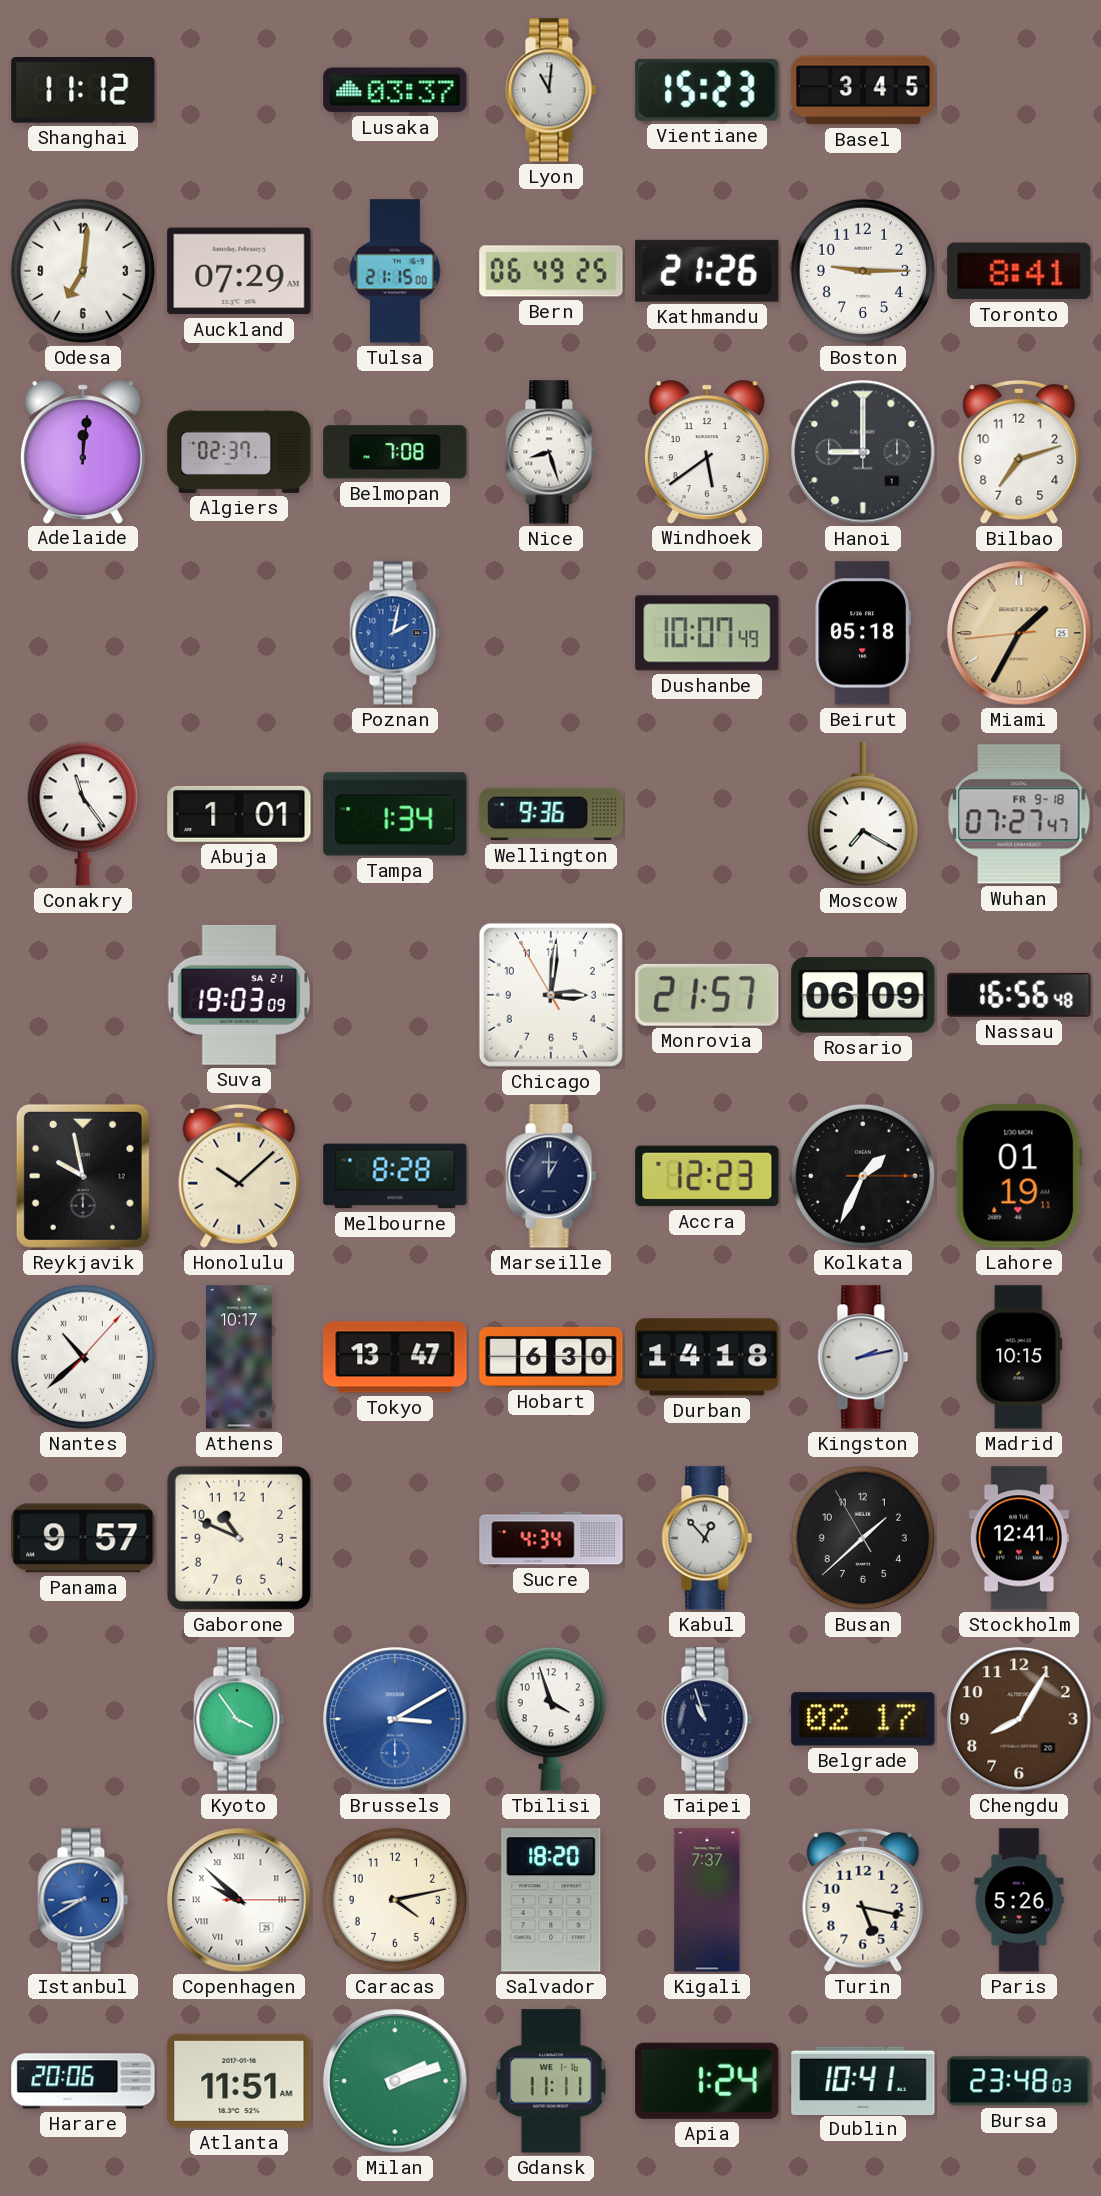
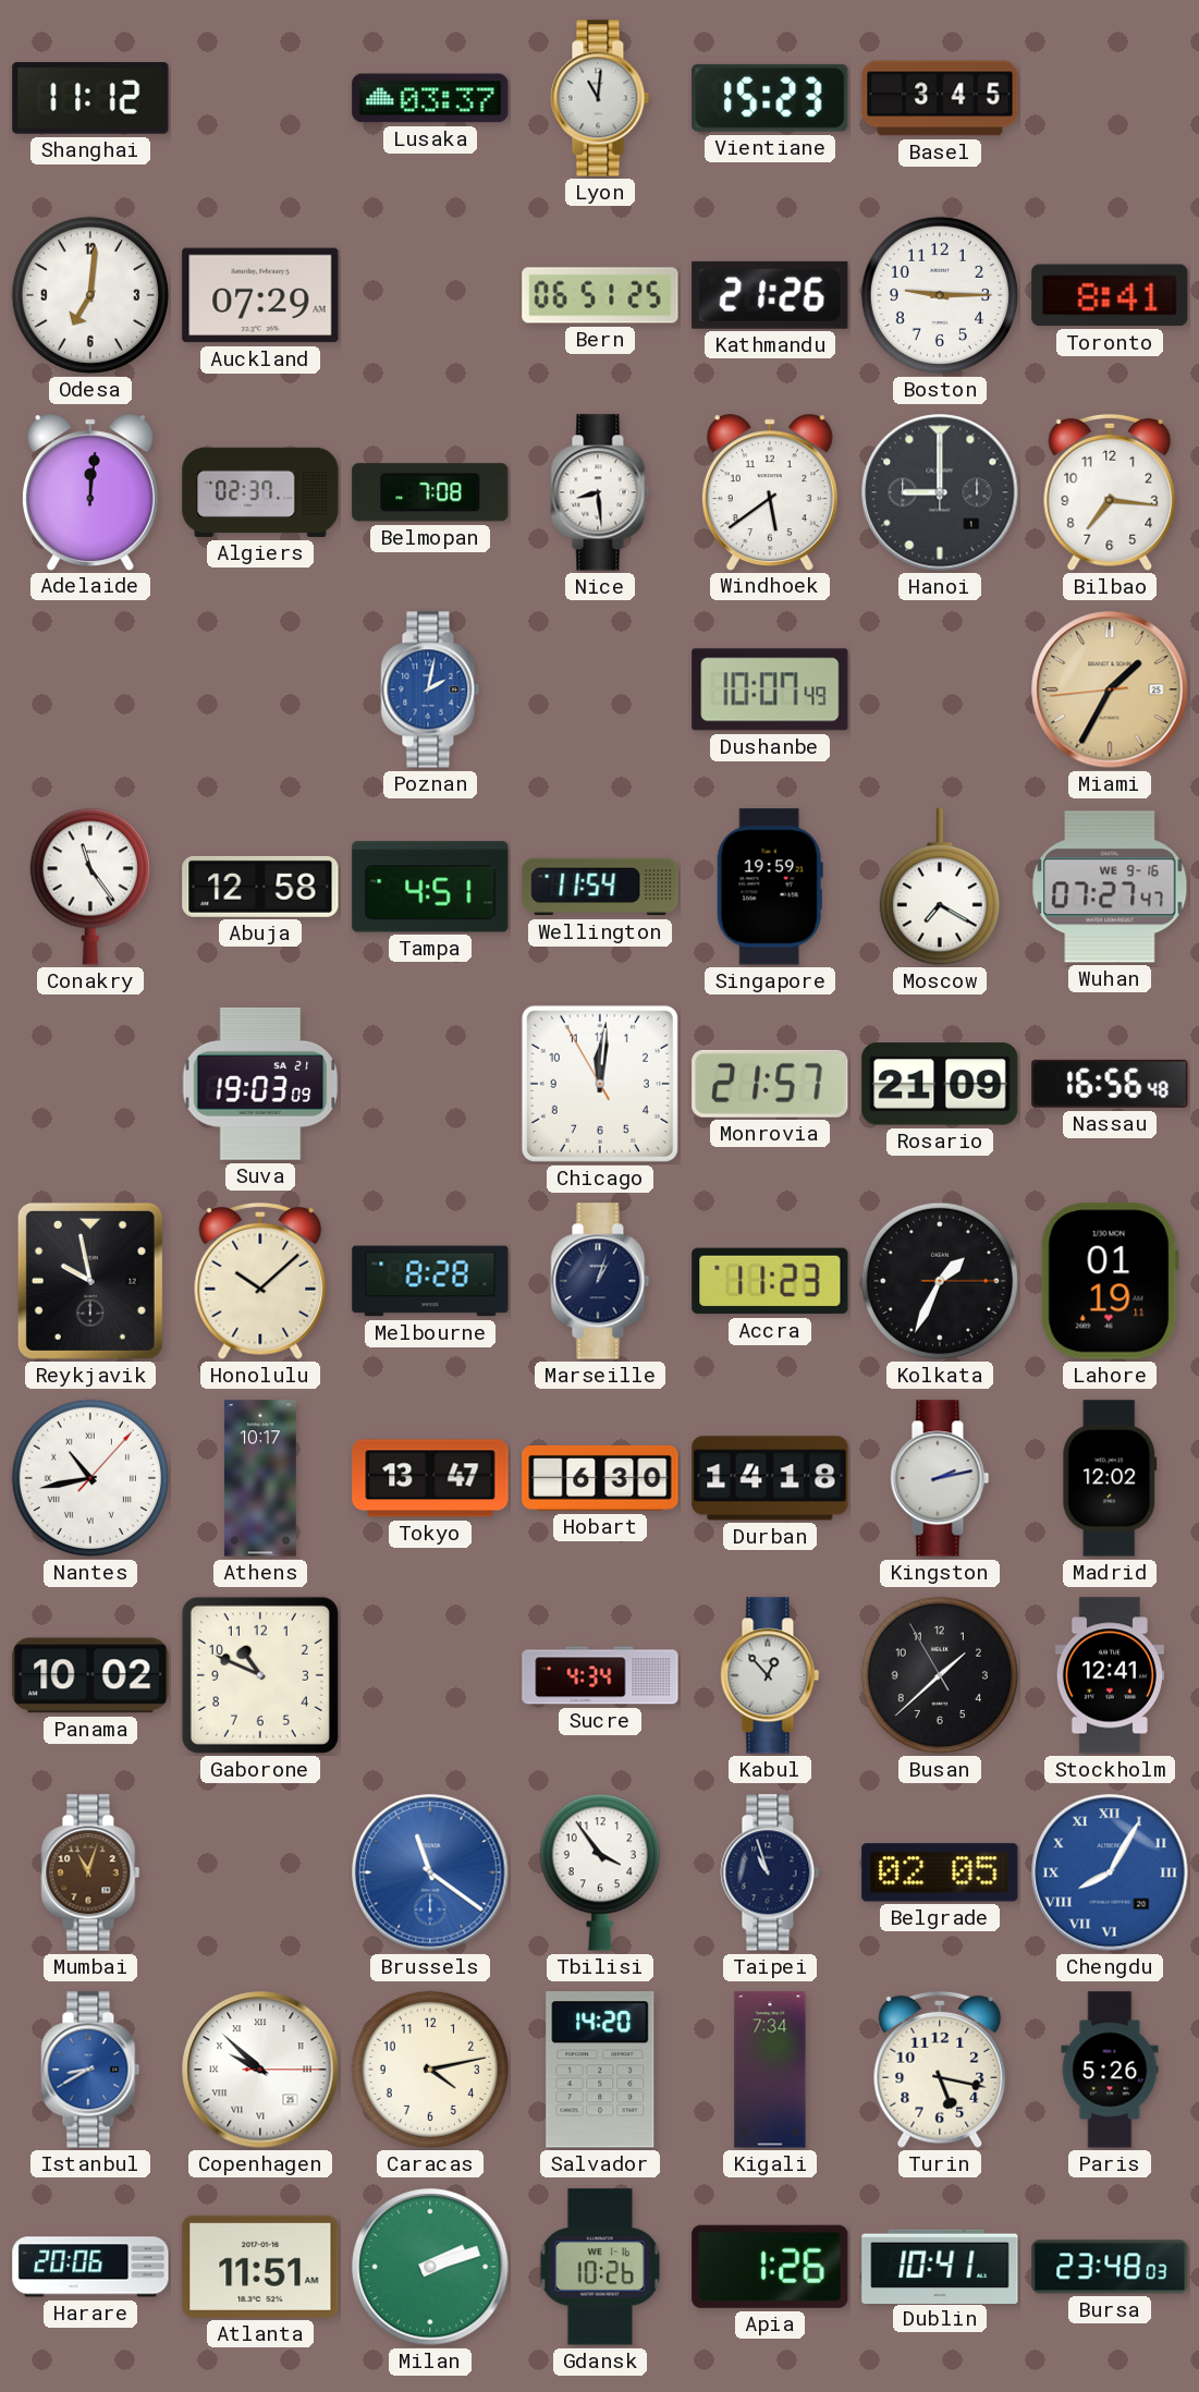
Tulsa: 21:15 -> none
Bern: 06:49 -> 06:51
Nice: 8:27 -> 8:29
Bilbao: 7:12 -> 7:16
Beirut: 05:18 -> none
Abuja: 1:01 -> 12:58
Tampa: 1:34 -> 4:51
Wellington: 9:36 -> 11:54
Singapore: none -> 19:59
Wuhan date: FR 9-18 -> WE 9-16
Chicago: 3:00 -> 12:00
Rosario: 06:09 -> 21:09
Marseille: 1:00 -> 1:03
Accra: 12:23 -> 11:23
Nantes: 10:38 -> 10:43
Madrid: 10:15 -> 12:02
Panama: 9:57 -> 10:02
Mumbai: none -> 11:03
Kyoto: 3:54 -> none
Brussels: 3:10 -> 11:21
Tbilisi: 3:57 -> 3:54
Belgrade: 02:17 -> 02:05
Chengdu dial: brown -> blue
Chengdu numerals: Arabic -> Roman
Salvador: 18:20 -> 14:20
Kigali: 7:37 -> 7:34
Gdansk: 11:11 -> 10:26
Apia: 1:24 -> 1:26
